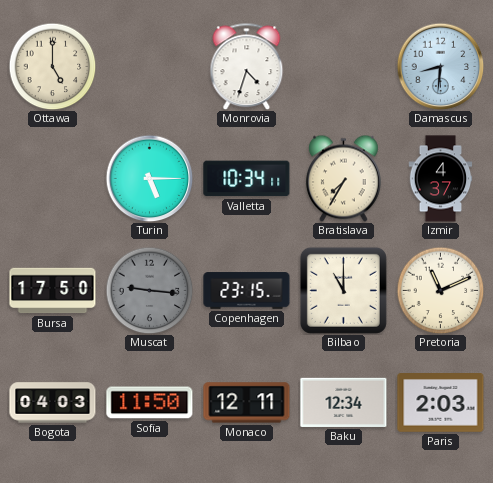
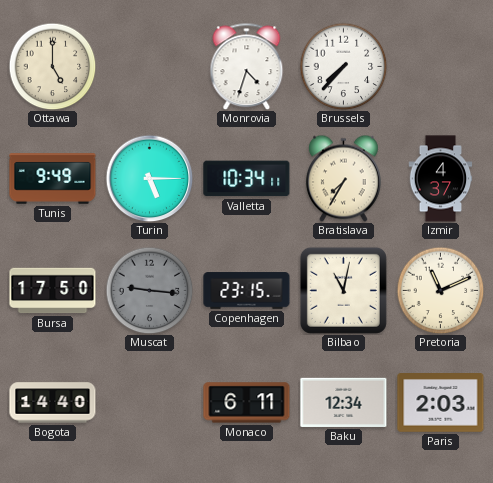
Brussels: none -> 7:37
Damascus: 8:31 -> none
Tunis: none -> 9:49
Bilbao: 11:00 -> 11:02
Bogota: 04:03 -> 14:40
Sofia: 11:50 -> none
Monaco: 12:11 -> 6:11
